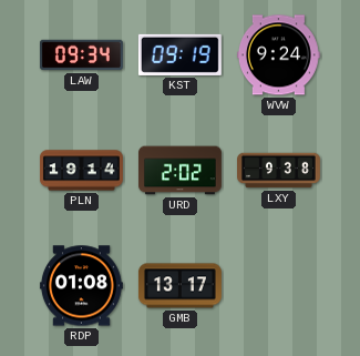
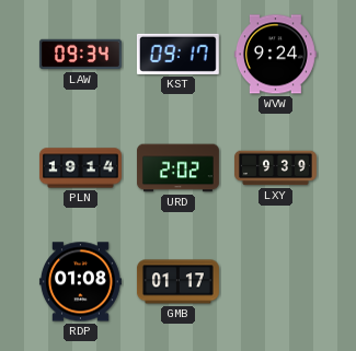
KST: 09:19 -> 09:17
LXY: 9:38 -> 9:39
GMB: 13:17 -> 01:17
